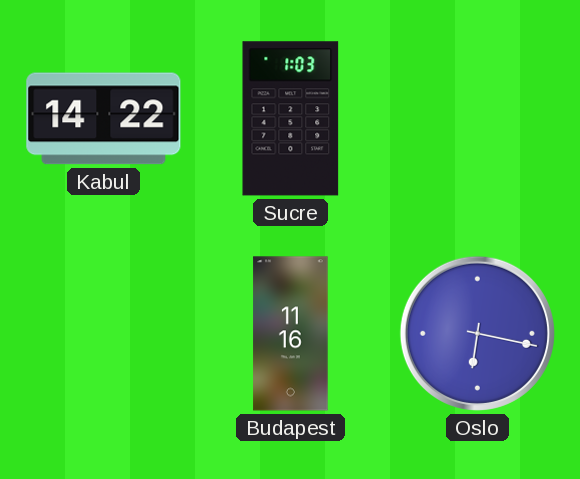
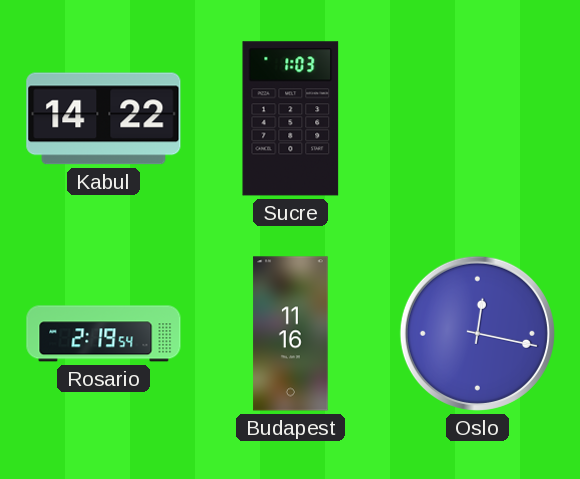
Rosario: none -> 2:19
Oslo: 6:17 -> 12:17
